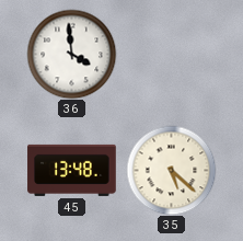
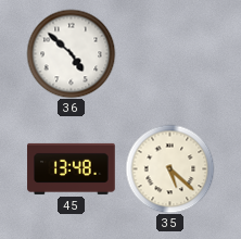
36: 3:59 -> 4:52
